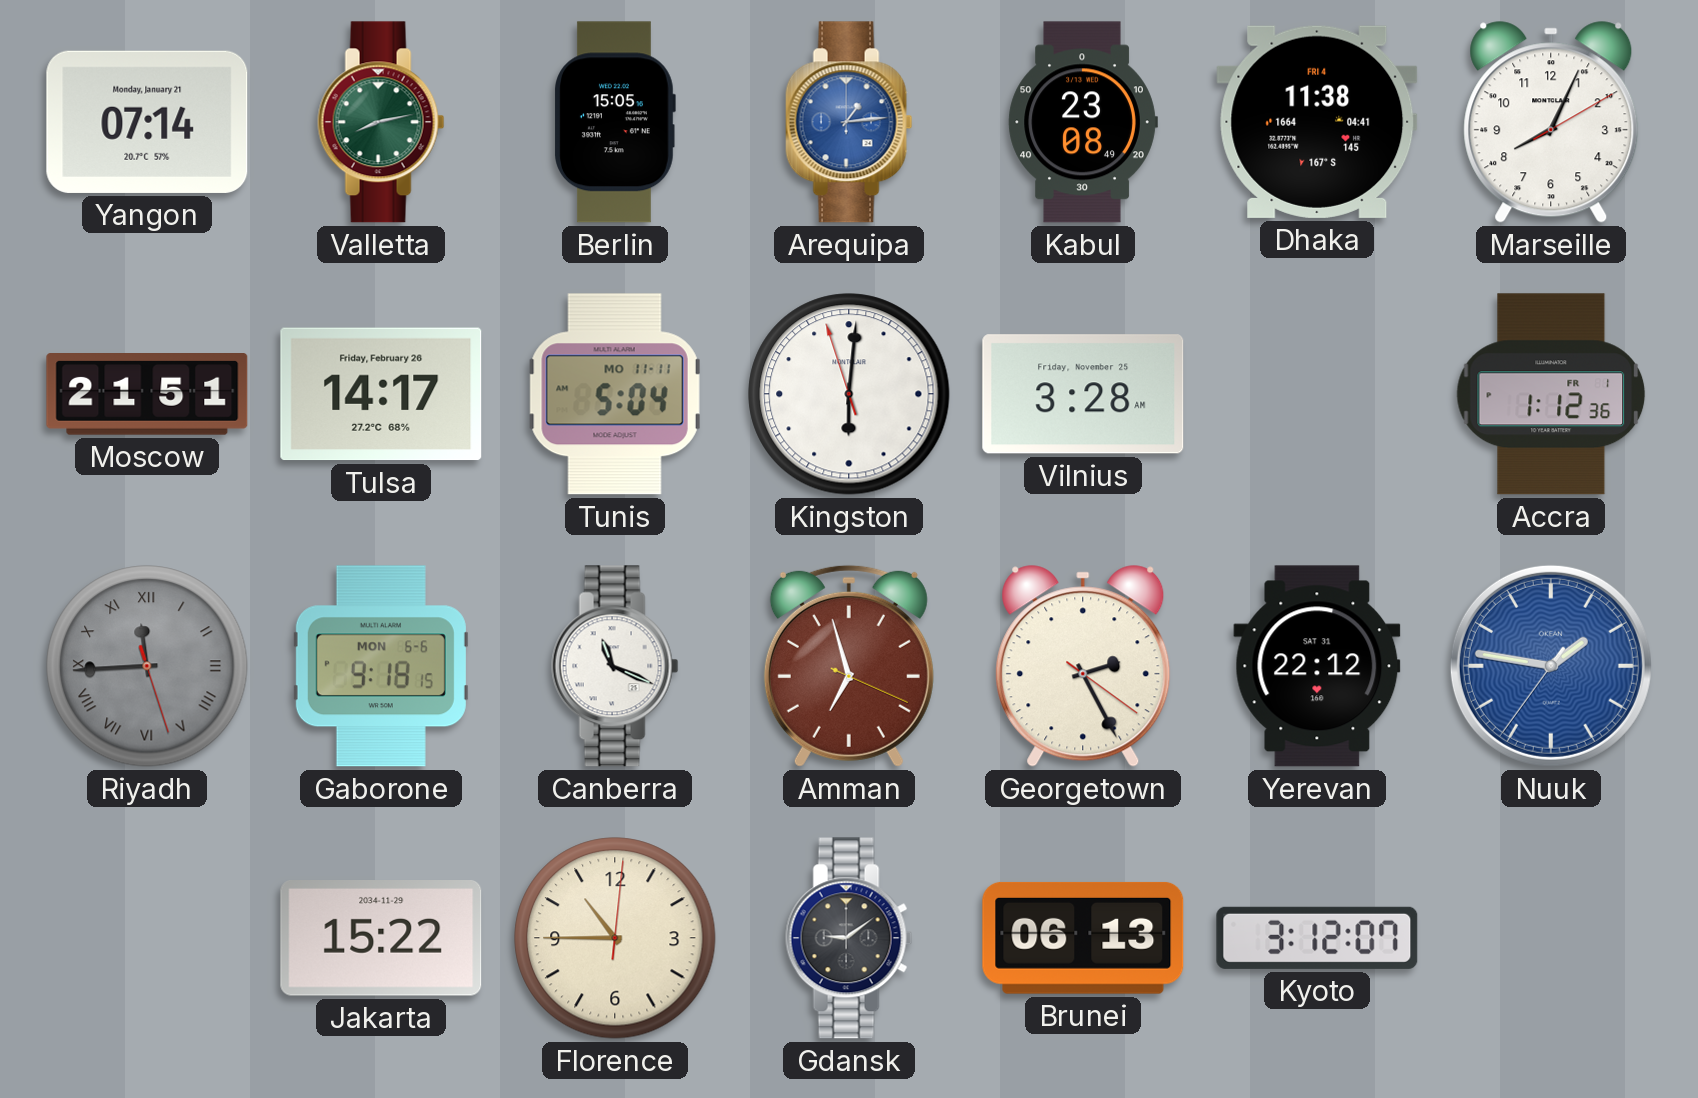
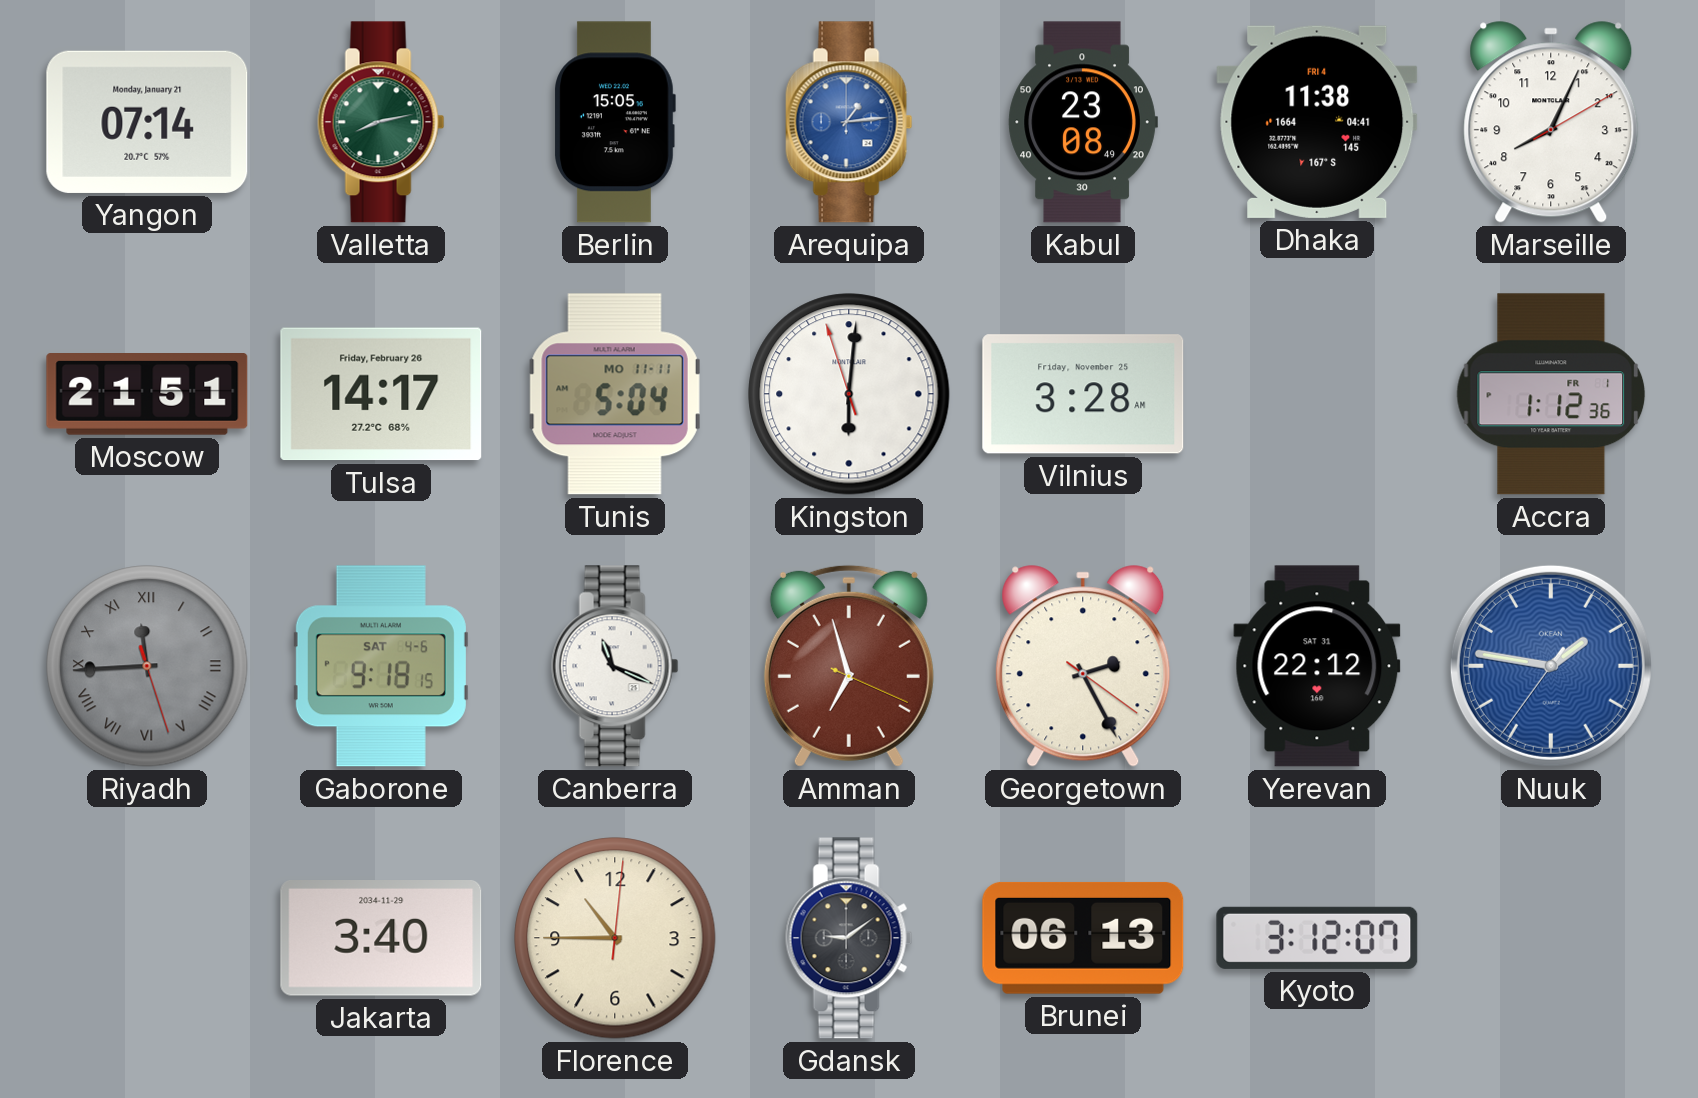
Gaborone date: MON 6-6 -> SAT 4-6
Jakarta: 15:22 -> 3:40
